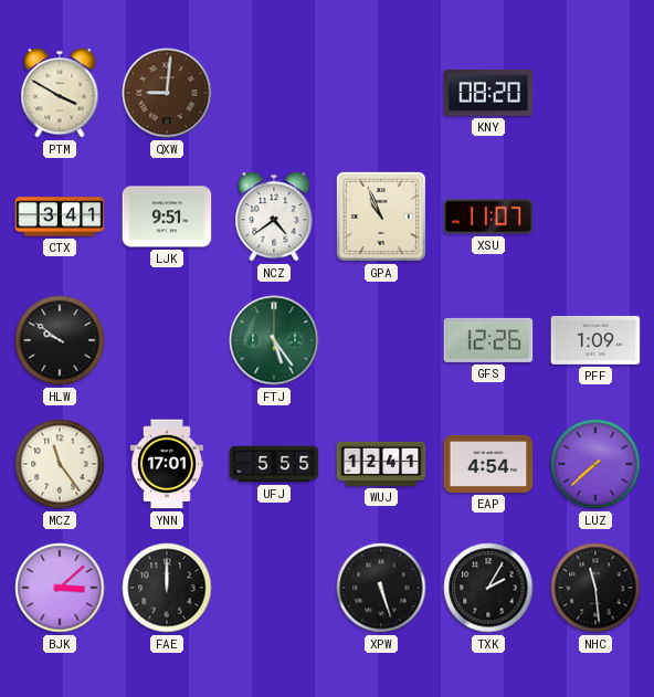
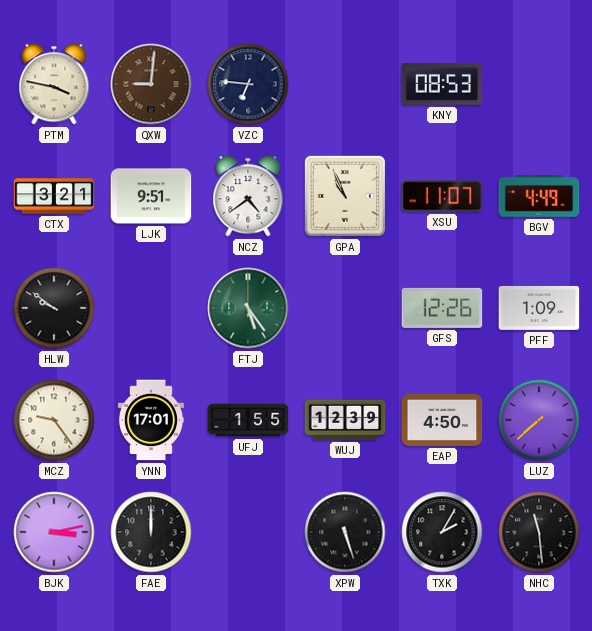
PTM: 3:50 -> 3:47
VZC: none -> 6:46
KNY: 08:20 -> 08:53
CTX: 3:41 -> 3:21
BGV: none -> 4:49
MCZ: 11:24 -> 9:24
UFJ: 5:55 -> 1:55
WUJ: 12:41 -> 12:39
EAP: 4:54 -> 4:50
BJK: 3:08 -> 3:13
